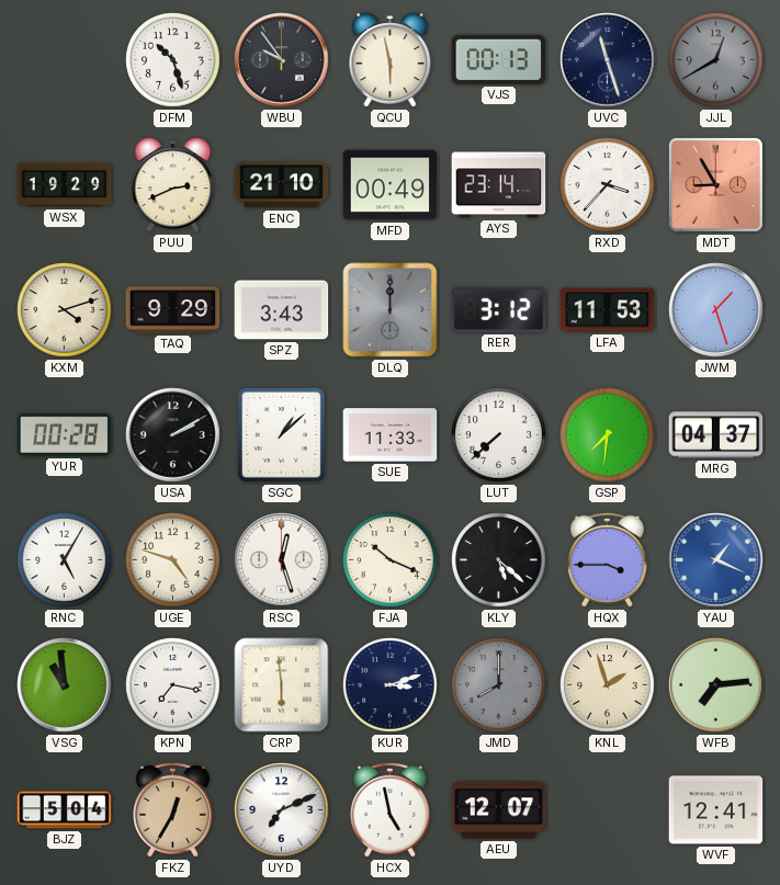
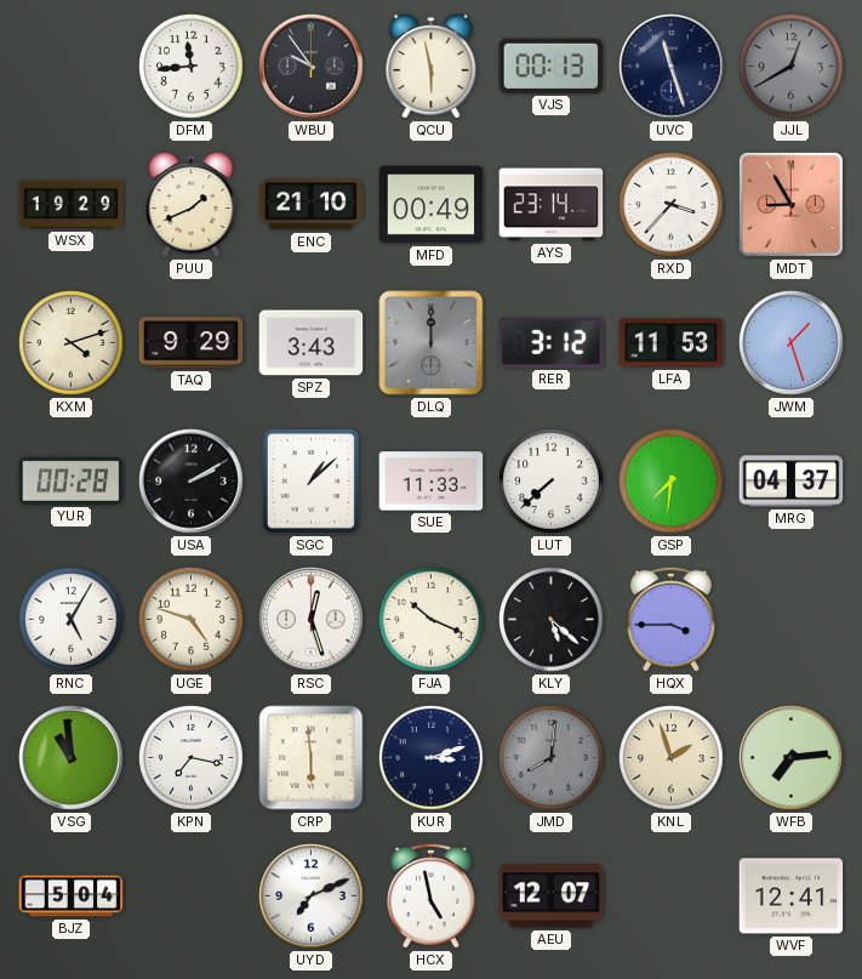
DFM: 10:27 -> 11:44
PUU: 2:41 -> 1:41
YAU: 1:19 -> none
JMD: 8:00 -> 8:01
FKZ: 12:35 -> none
